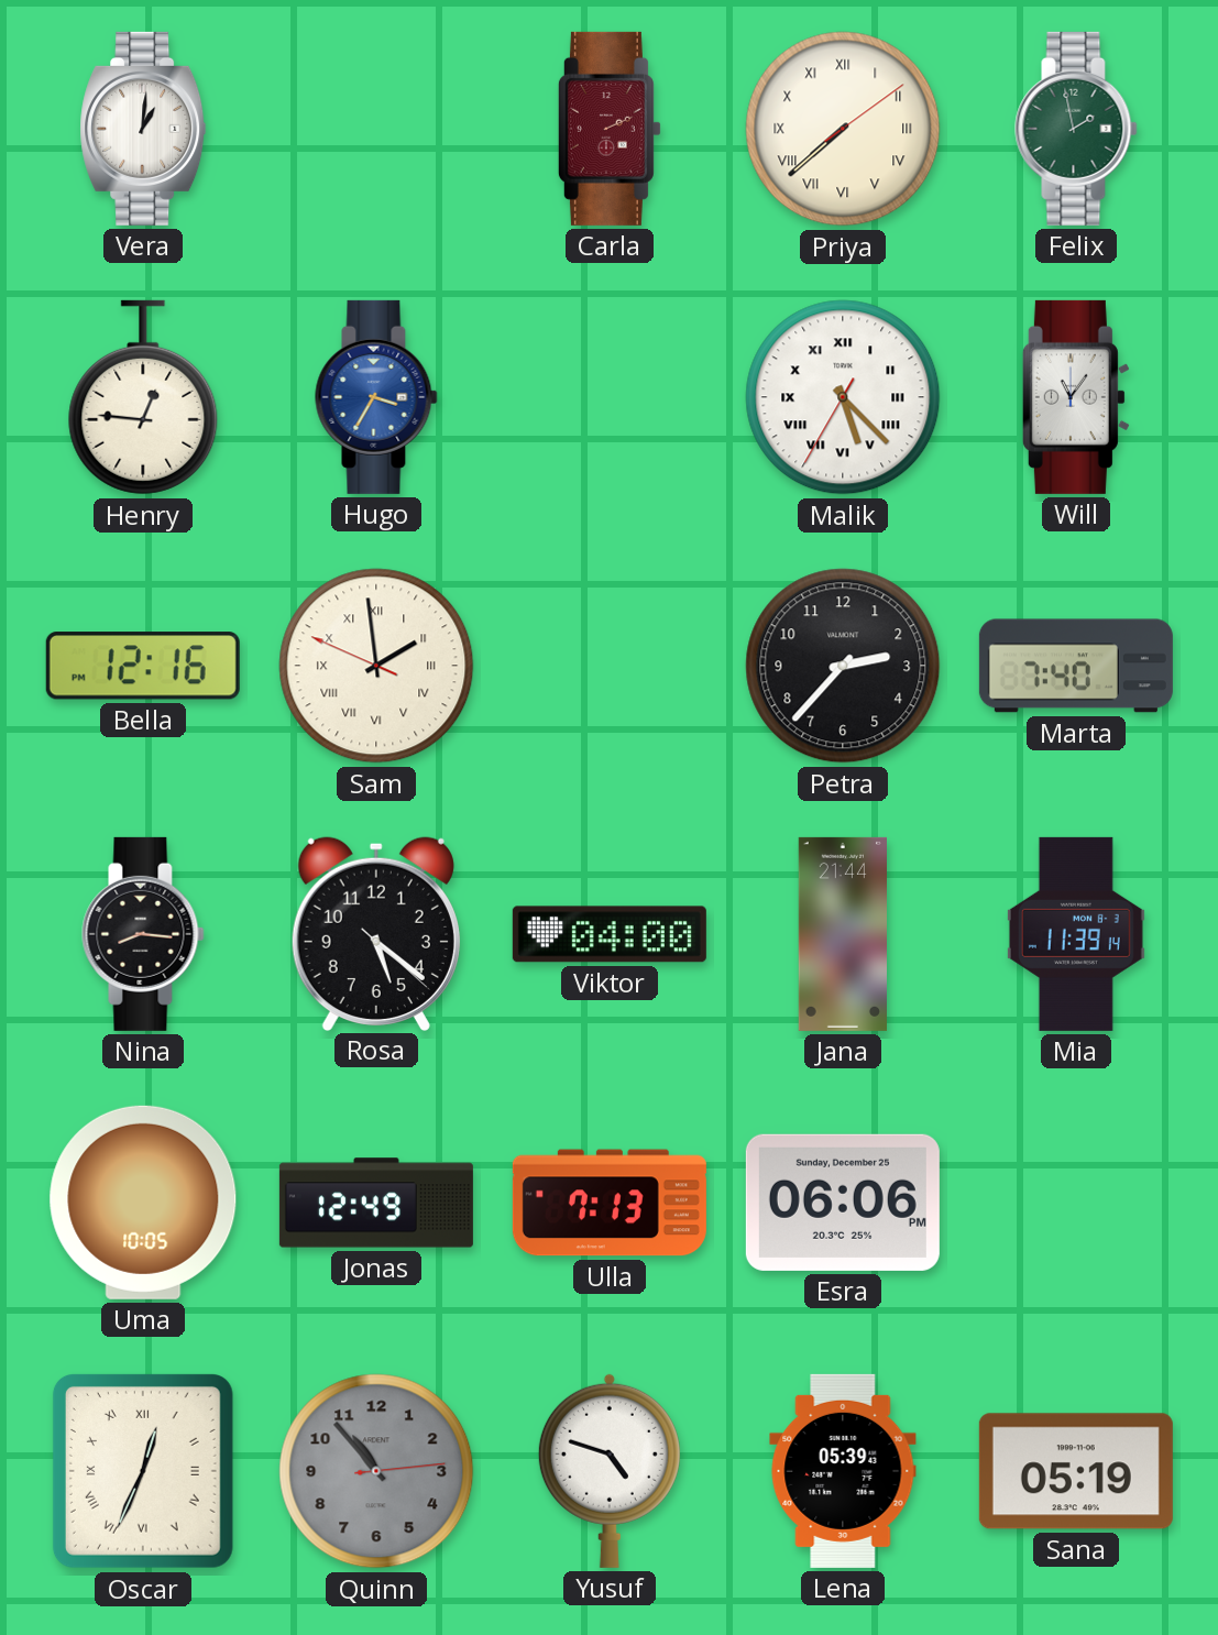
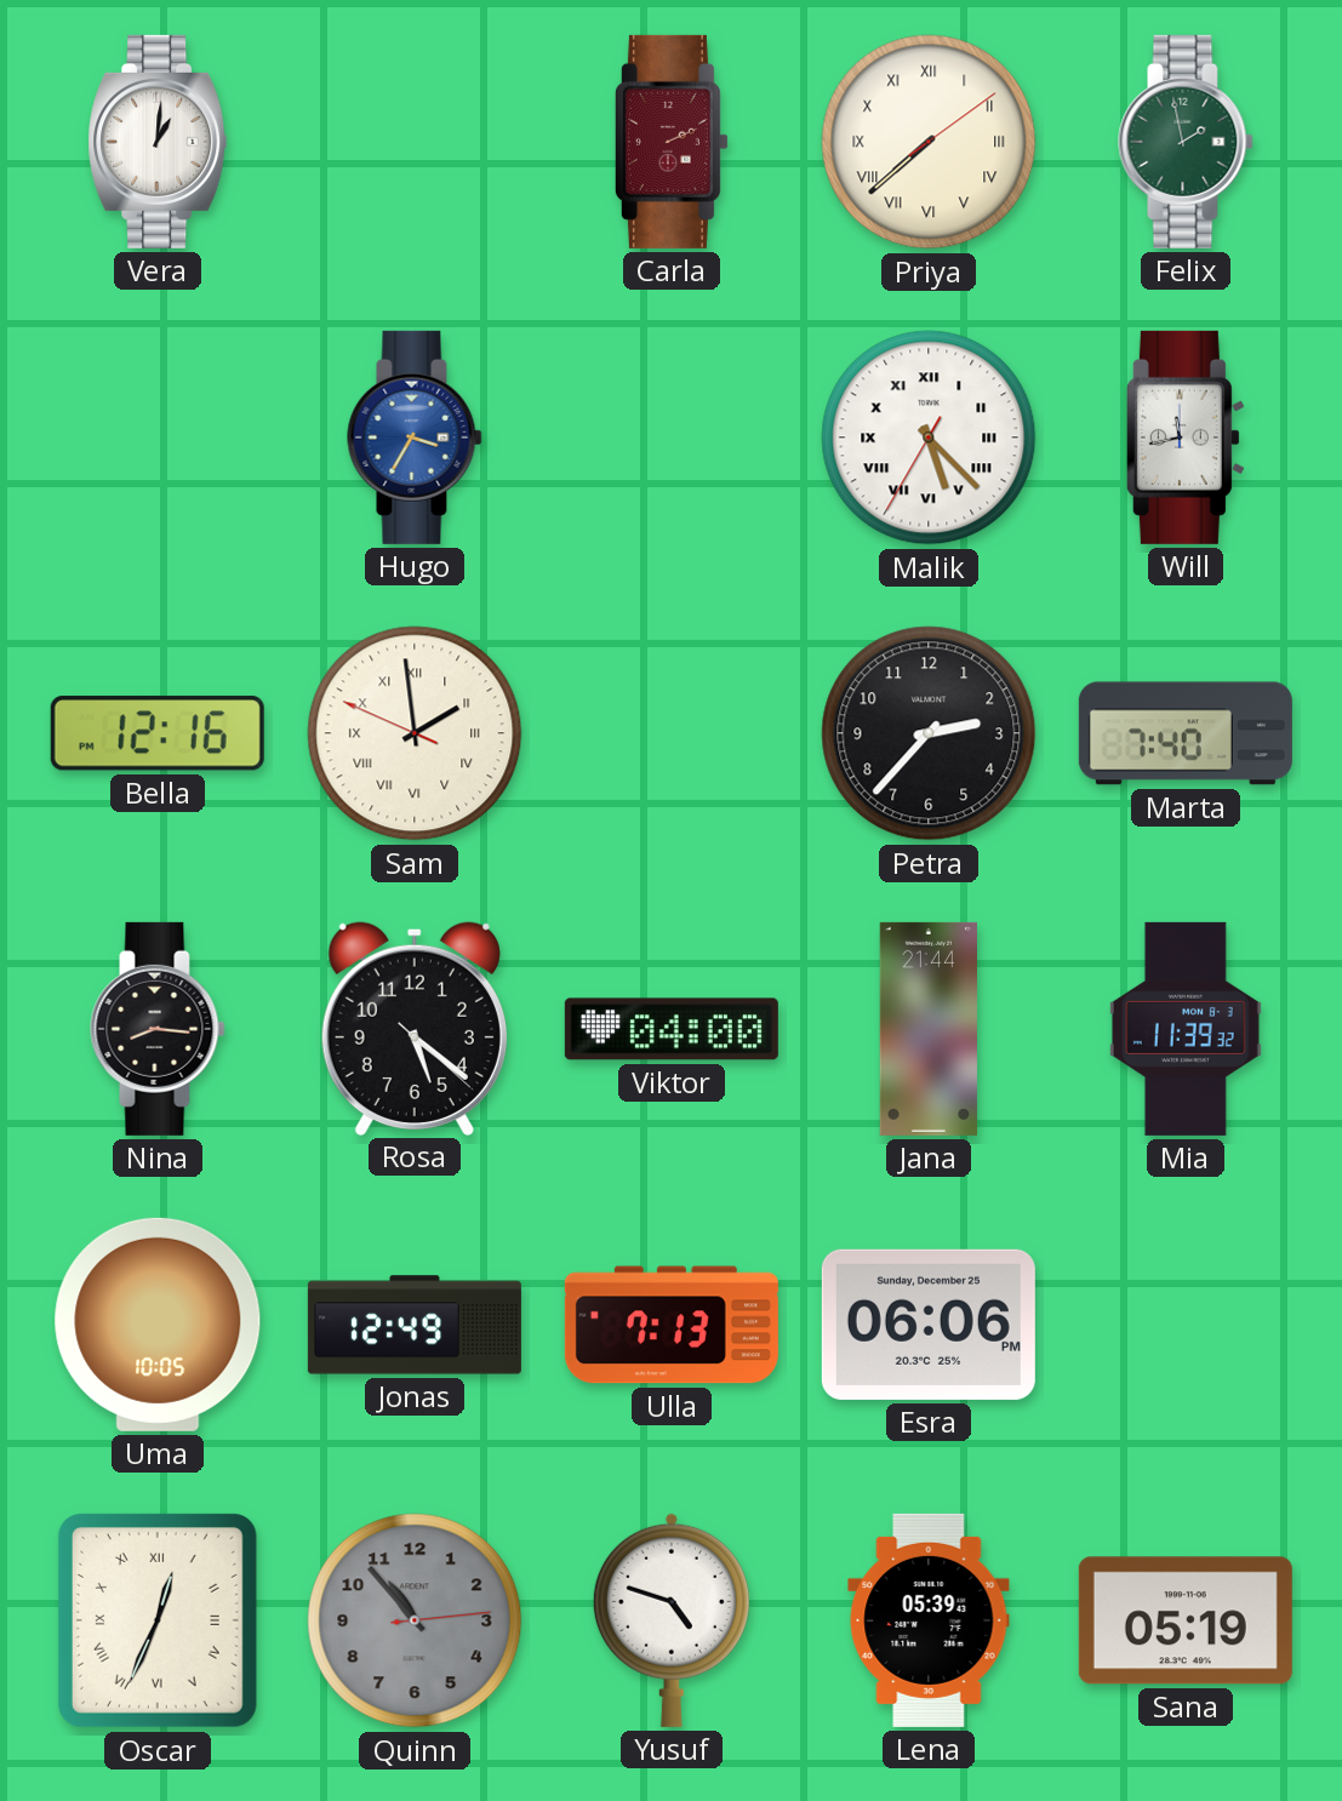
Henry: 12:46 -> none
Will: 11:06 -> 11:43
Mia: 11:39:14 -> 11:39:32
